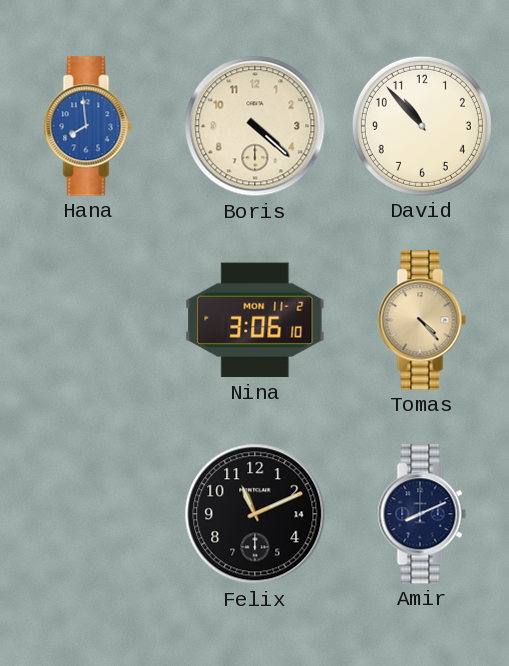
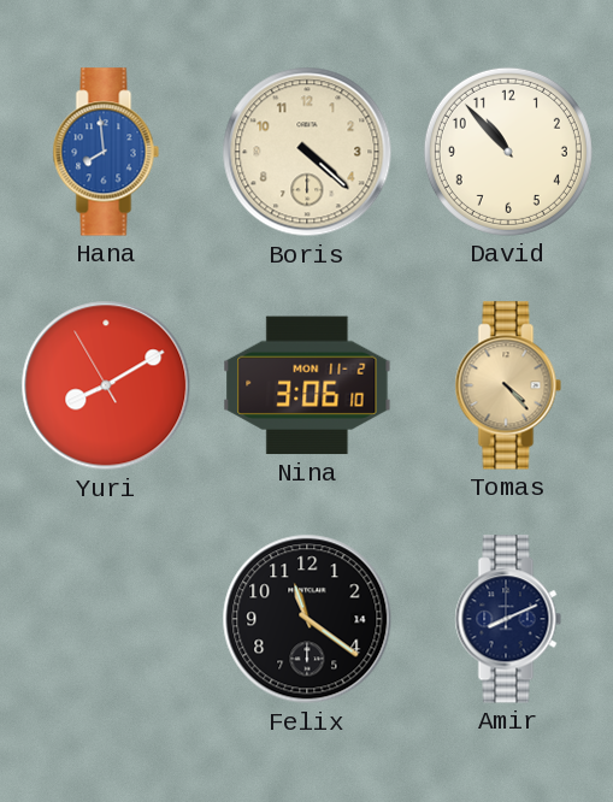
Yuri: none -> 8:09
Felix: 11:11 -> 11:21
